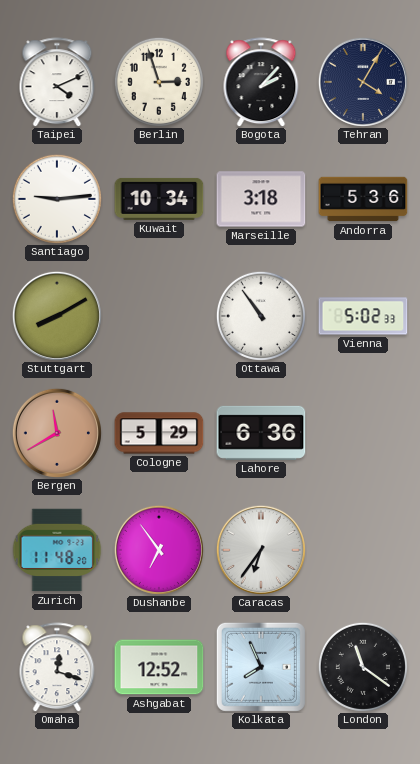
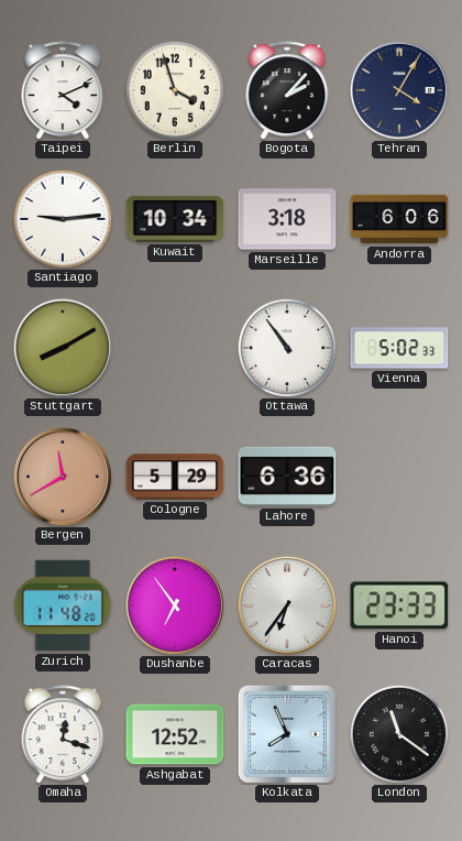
Berlin: 2:57 -> 3:57
Andorra: 5:36 -> 6:06
Hanoi: none -> 23:33
